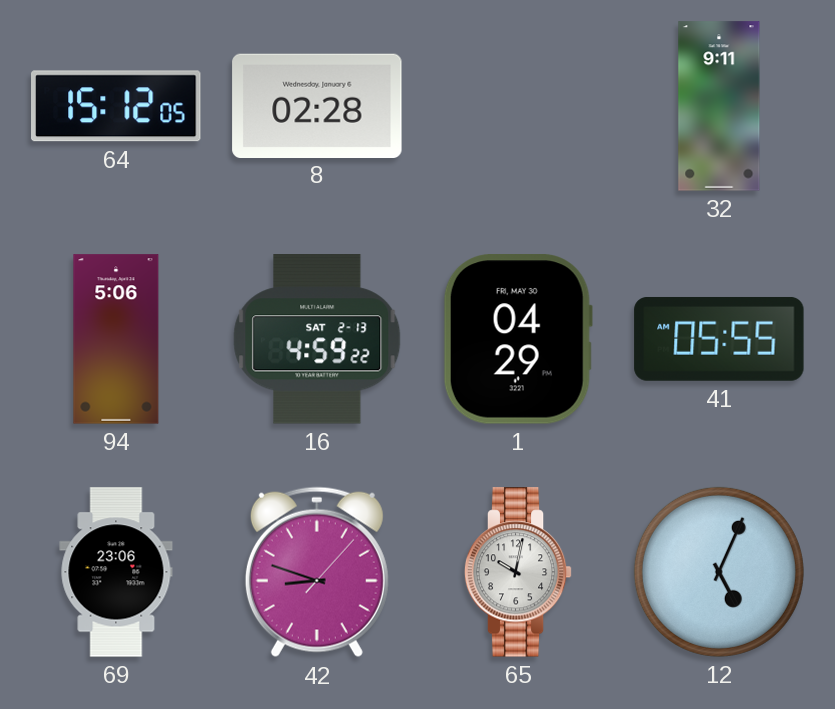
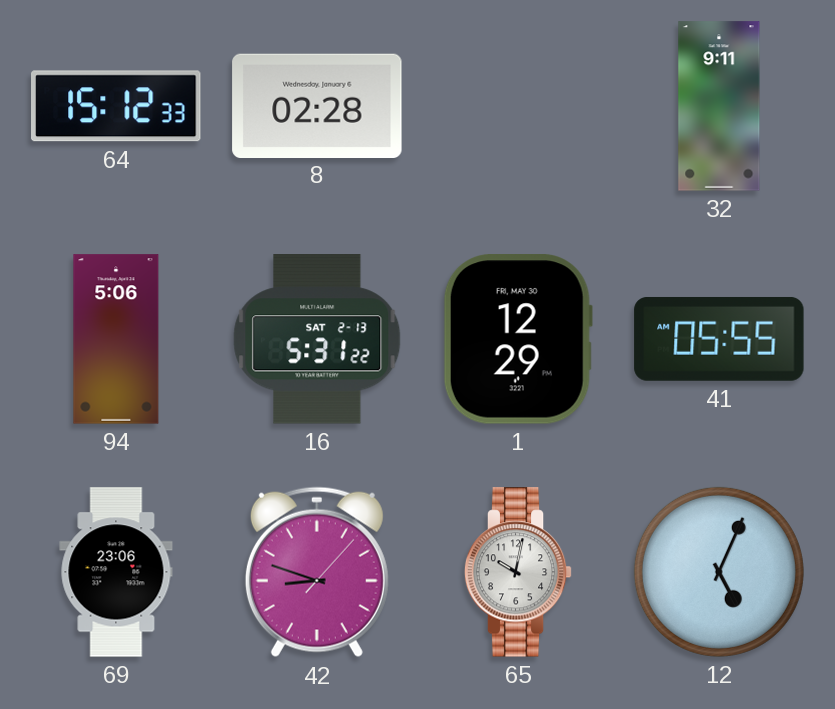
64: 15:12:05 -> 15:12:33
16: 4:59 -> 5:31
1: 04:29 -> 12:29
